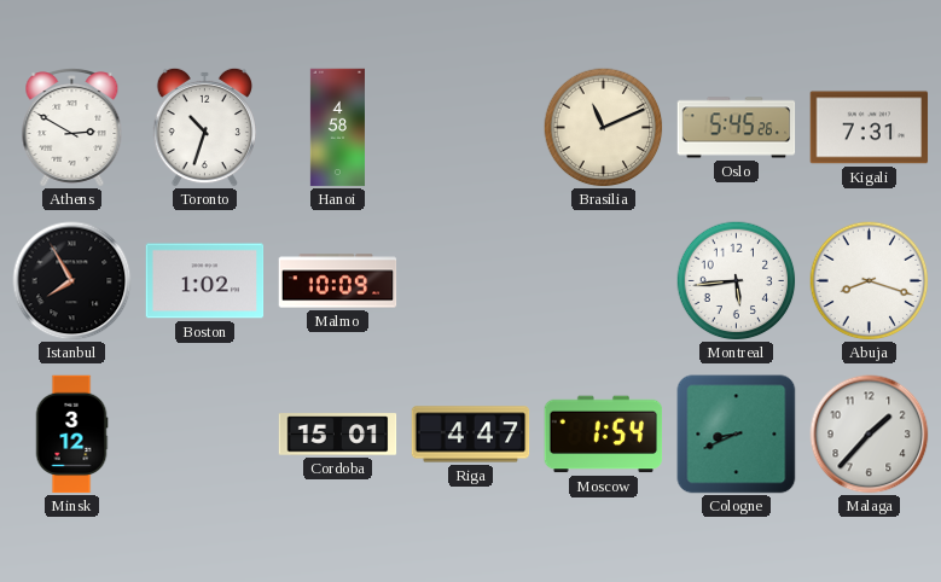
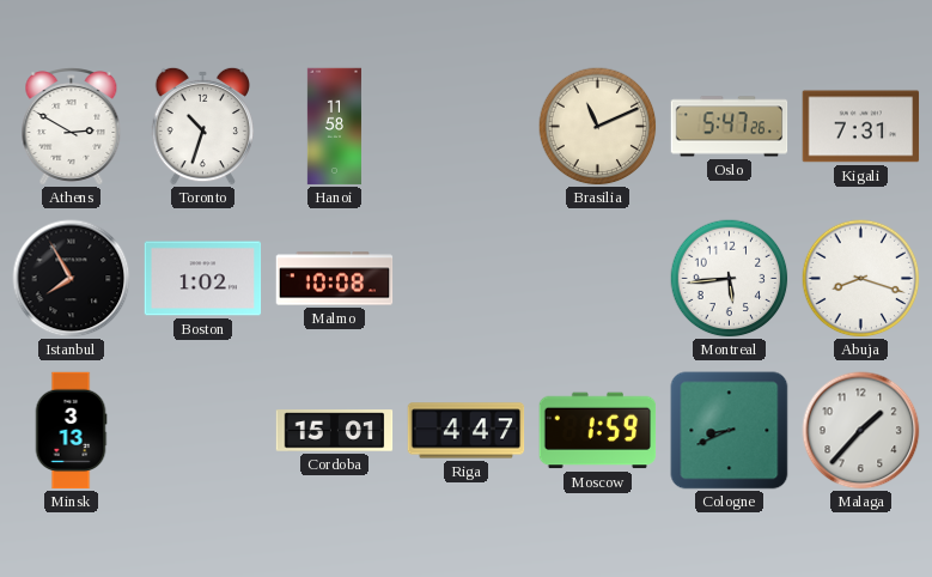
Hanoi: 4:58 -> 11:58
Oslo: 5:45 -> 5:47
Malmo: 10:09 -> 10:08
Minsk: 3:12 -> 3:13
Moscow: 1:54 -> 1:59
